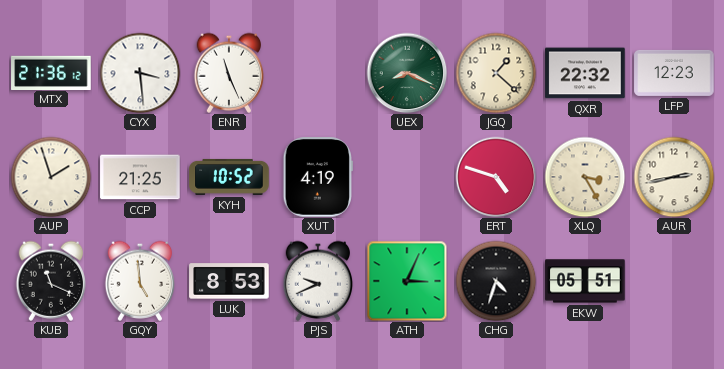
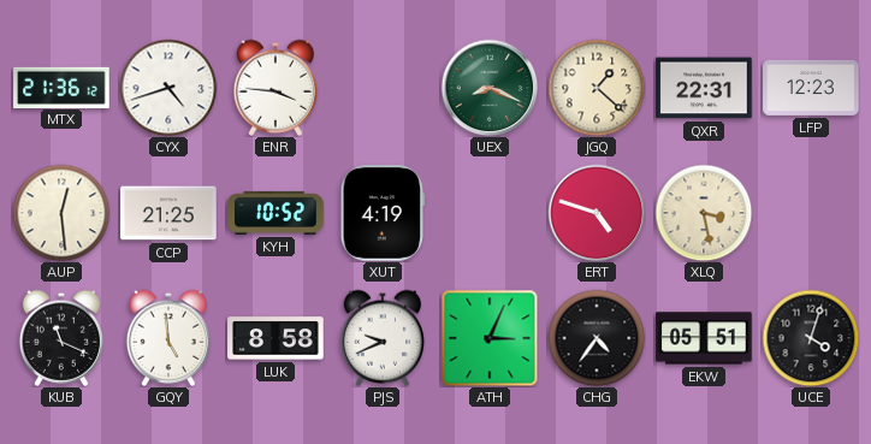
CYX: 3:29 -> 4:42
ENR: 11:26 -> 3:46
QXR: 22:32 -> 22:31
AUP: 1:57 -> 12:29
XLQ: 3:25 -> 3:28
AUR: 2:43 -> none
LUK: 8:53 -> 8:58
CHG: 4:33 -> 4:36
UCE: none -> 4:03
